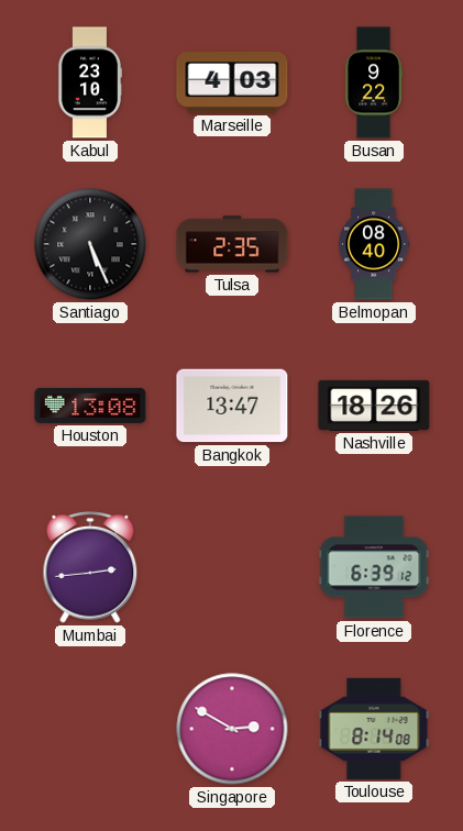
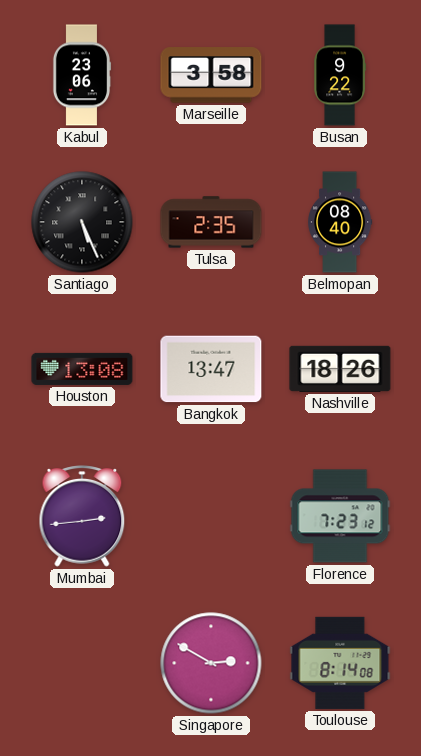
Kabul: 23:10 -> 23:06
Marseille: 4:03 -> 3:58
Florence: 6:39 -> 7:23
